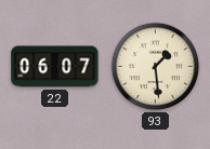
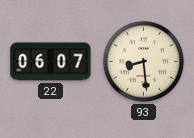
93: 1:29 -> 8:29
